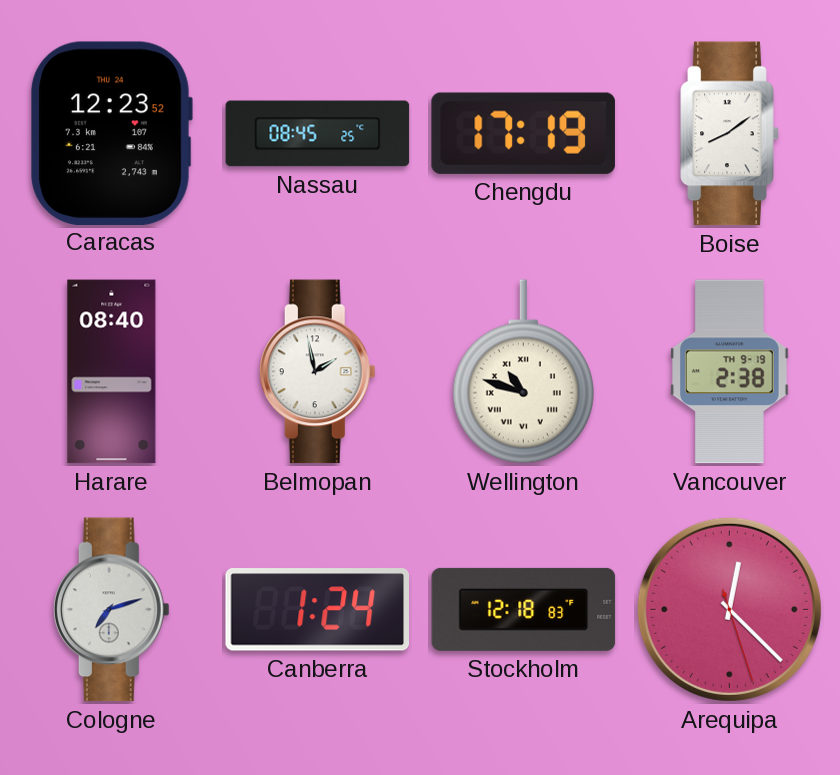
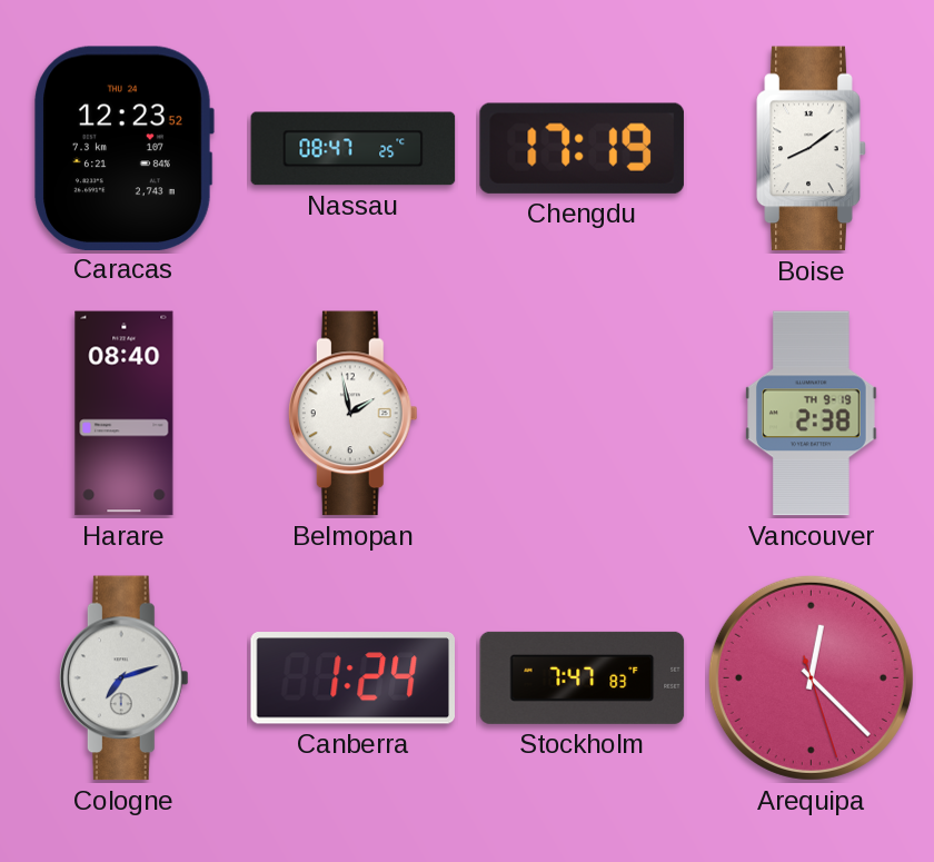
Nassau: 08:45 -> 08:47
Wellington: 10:48 -> none
Stockholm: 12:18 -> 7:47
